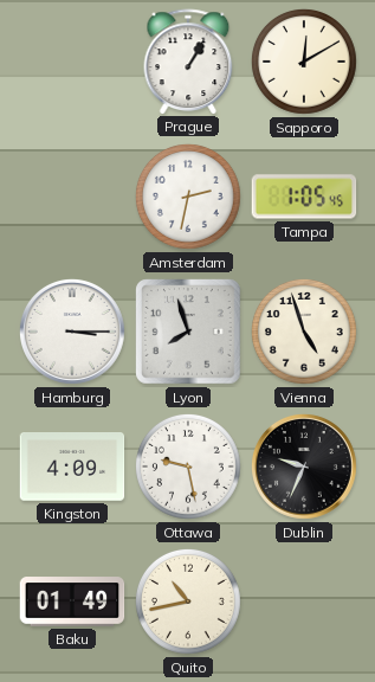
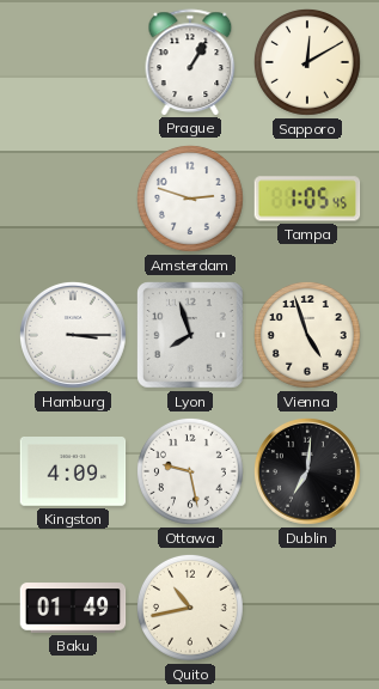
Amsterdam: 2:32 -> 2:48
Dublin: 9:34 -> 7:01
